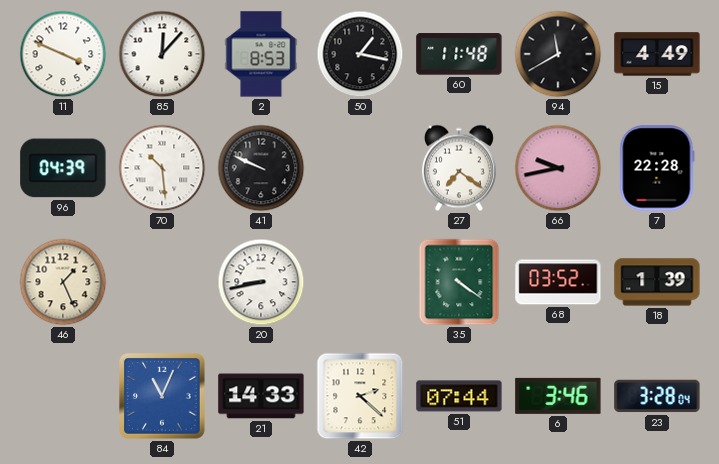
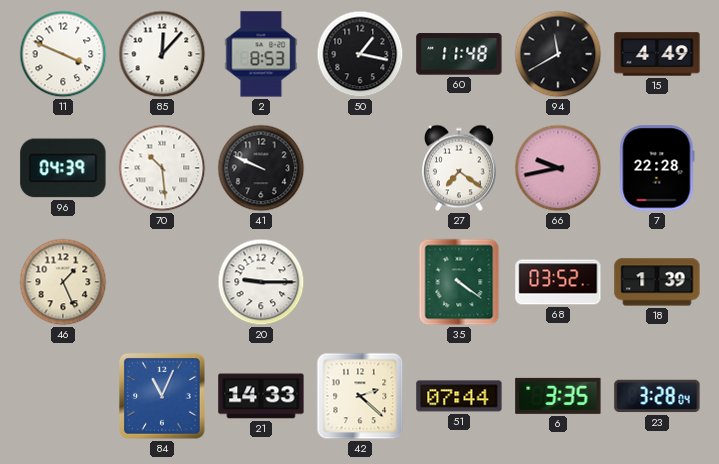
20: 8:43 -> 9:15
6: 3:46 -> 3:35
